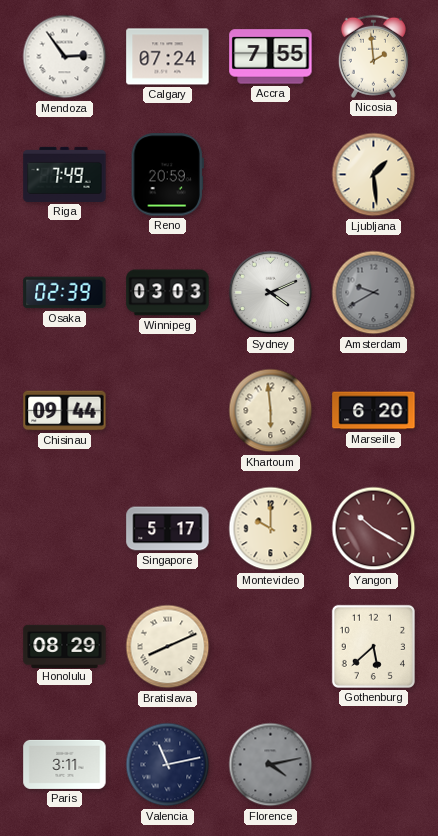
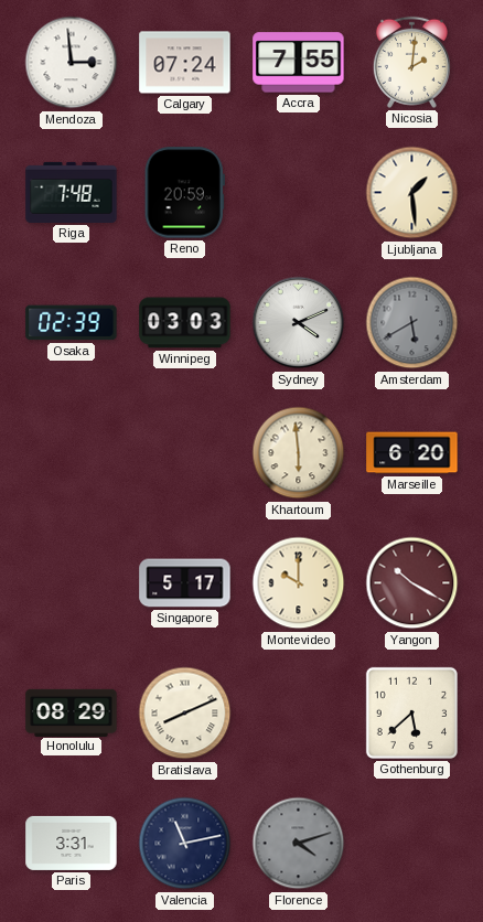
Mendoza: 2:54 -> 2:59
Nicosia: 1:59 -> 2:01
Riga: 7:49 -> 7:48
Amsterdam: 9:40 -> 5:40
Chisinau: 09:44 -> none
Paris: 3:11 -> 3:31
Florence: 4:13 -> 4:12
